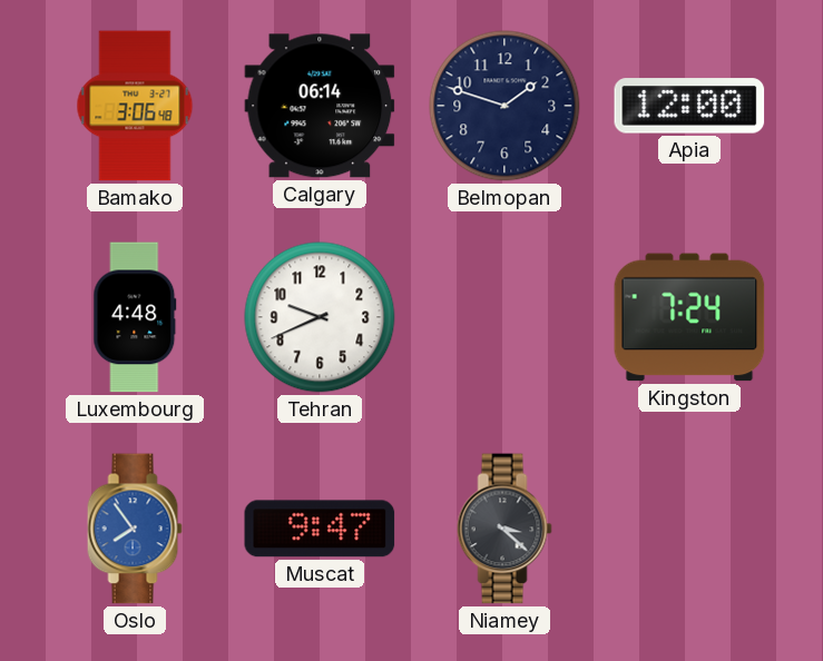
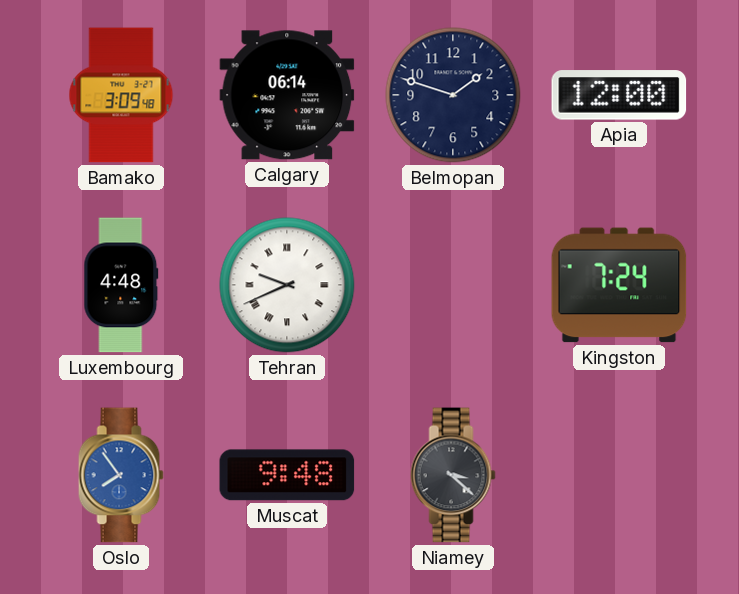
Bamako: 3:06 -> 3:09
Tehran numerals: Arabic -> Roman
Muscat: 9:47 -> 9:48
